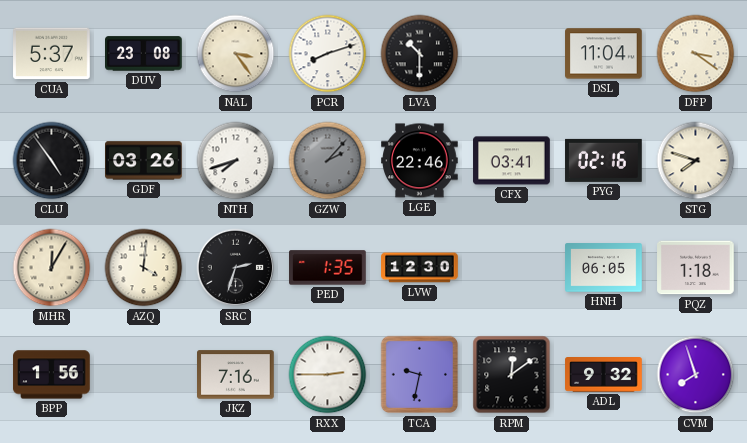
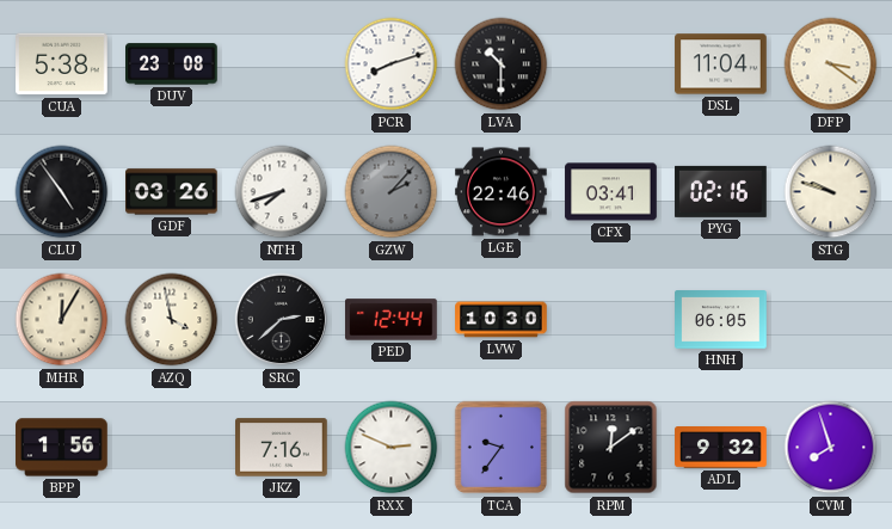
CUA: 5:37 -> 5:38
NAL: 3:24 -> none
STG: 7:48 -> 9:48
AZQ: 4:01 -> 3:58
SRC: 2:33 -> 2:38
PED: 1:35 -> 12:44
LVW: 12:30 -> 10:30
PQZ: 1:18 -> none
RXX: 2:45 -> 2:49
TCA: 9:32 -> 9:36
